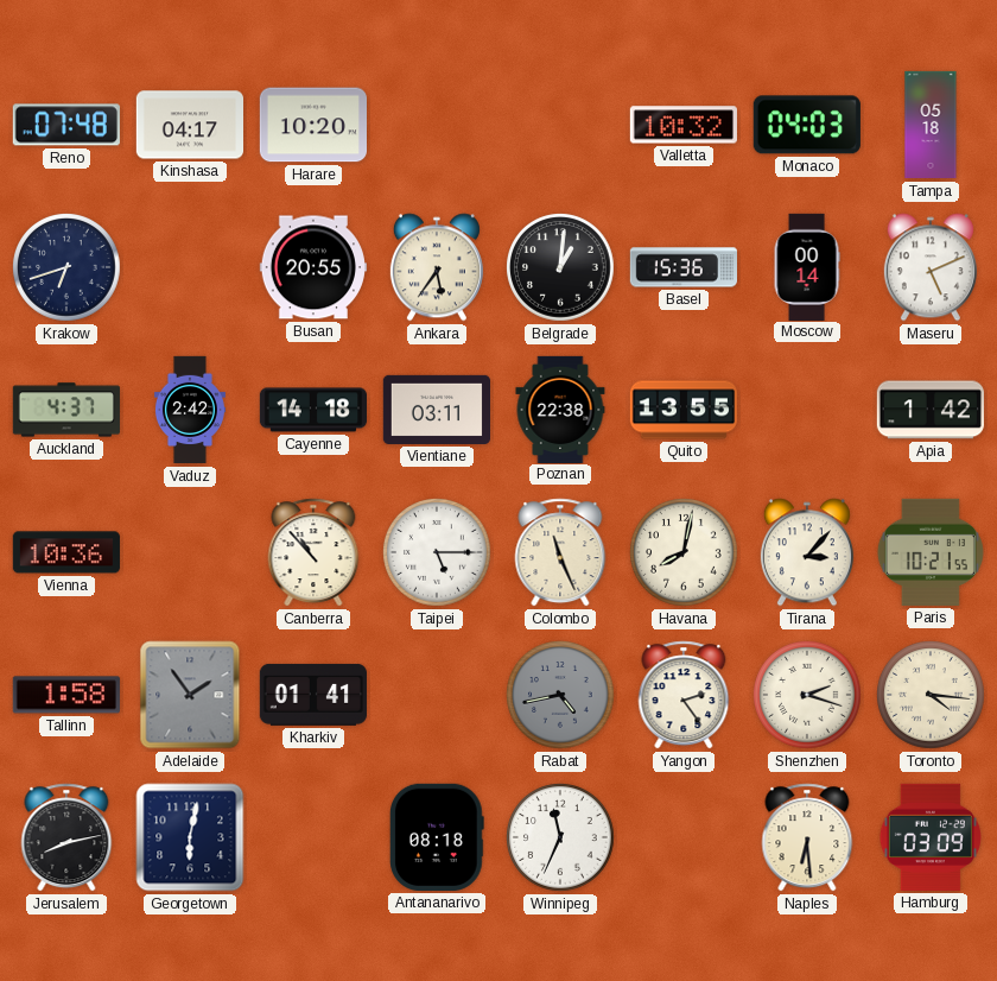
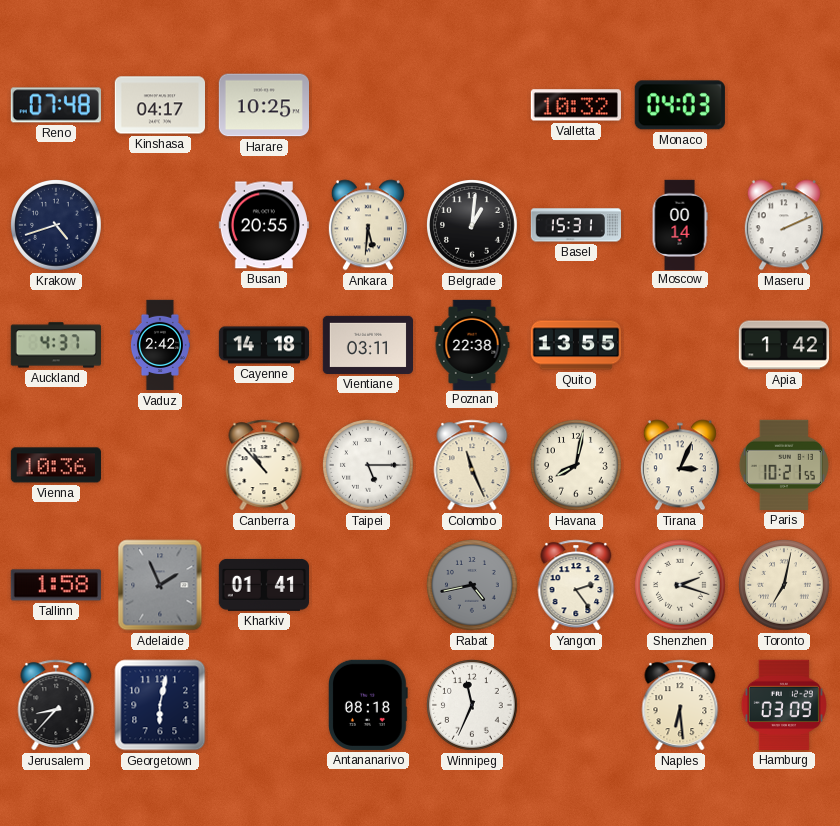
Harare: 10:20 -> 10:25
Tampa: 05:18 -> none
Krakow: 6:42 -> 4:42
Ankara: 5:36 -> 5:31
Basel: 15:36 -> 15:31
Maseru: 5:11 -> 2:11
Tirana: 3:07 -> 3:04
Adelaide: 1:54 -> 1:56
Toronto: 4:16 -> 7:02
Jerusalem: 8:13 -> 8:37
